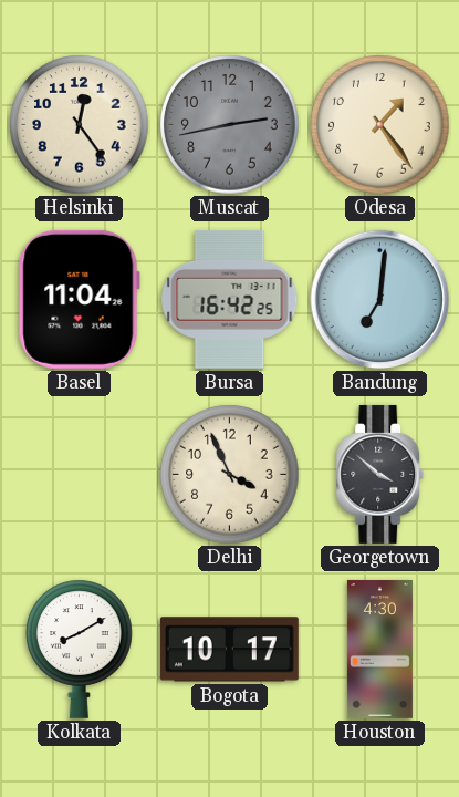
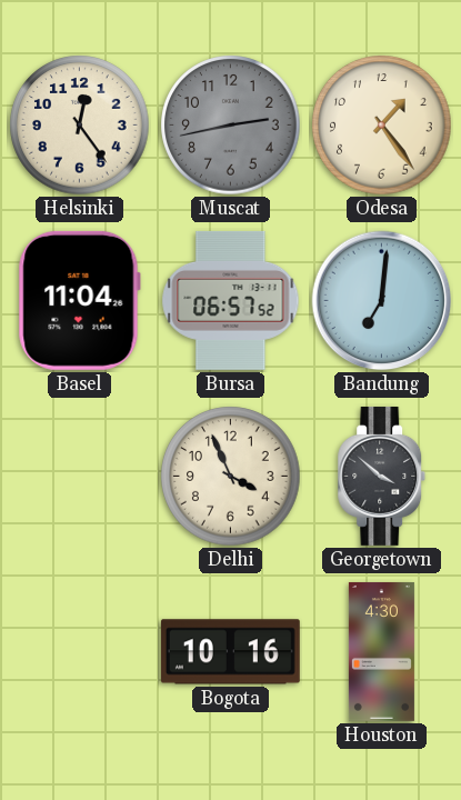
Bursa: 16:42 -> 06:57
Kolkata: 8:10 -> none
Bogota: 10:17 -> 10:16
